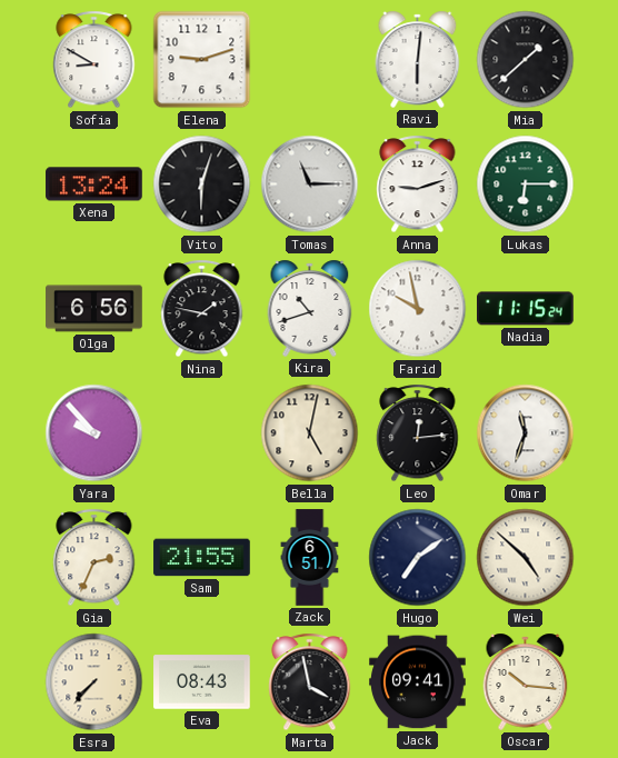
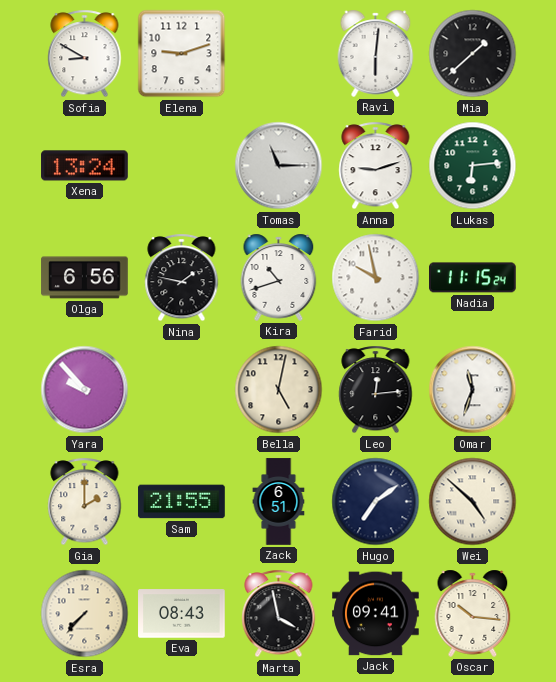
Vito: 6:03 -> none
Lukas: 6:15 -> 6:14
Gia: 2:34 -> 2:00
